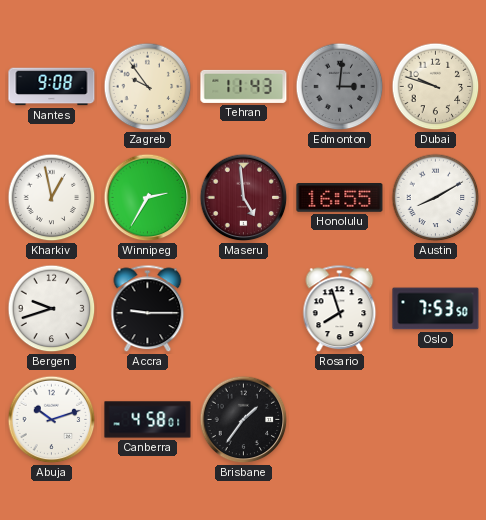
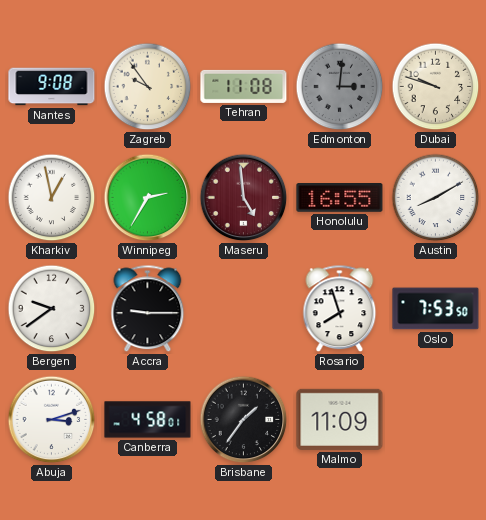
Tehran: 11:43 -> 11:08
Bergen: 9:42 -> 9:39
Abuja: 10:12 -> 3:12
Malmo: none -> 11:09
